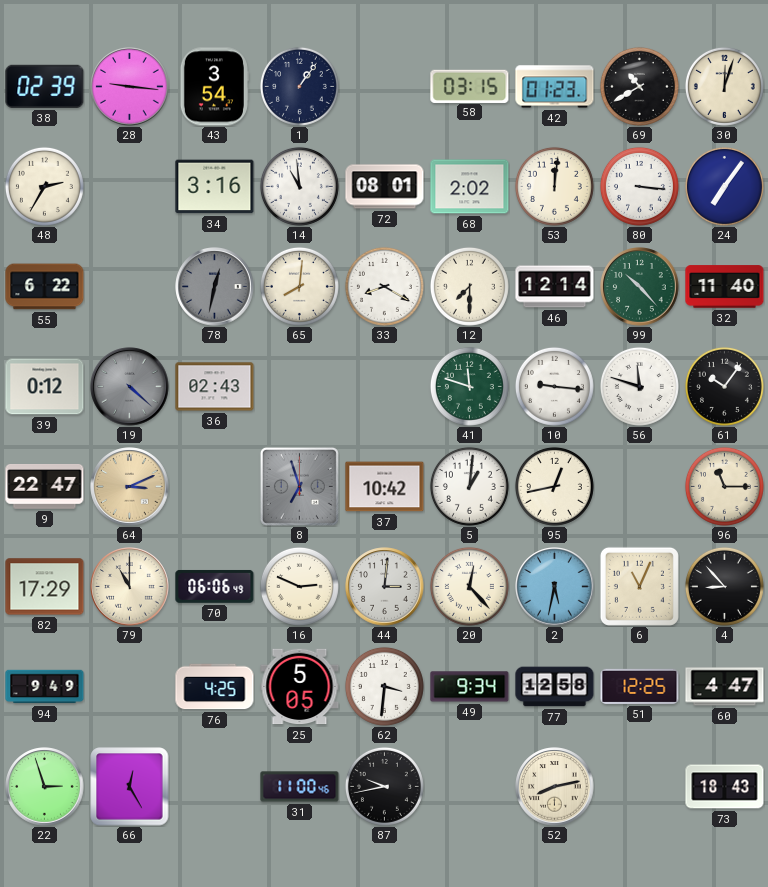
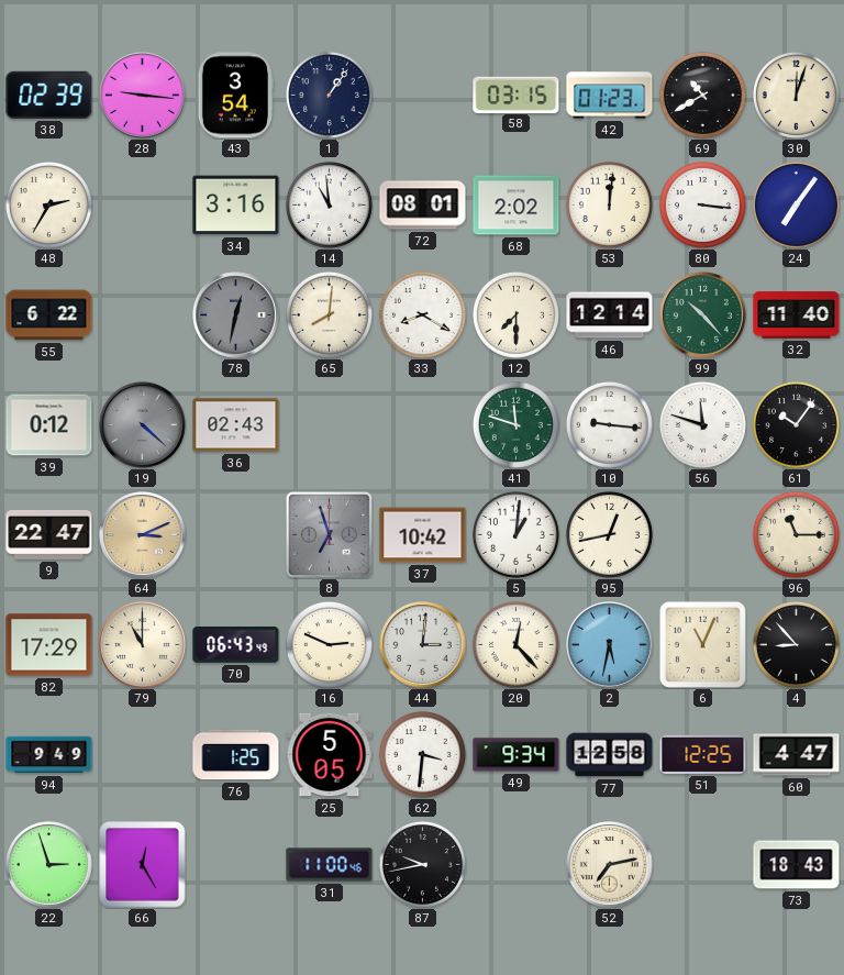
70: 06:06 -> 06:43
76: 4:25 -> 1:25
52: 8:13 -> 7:13
